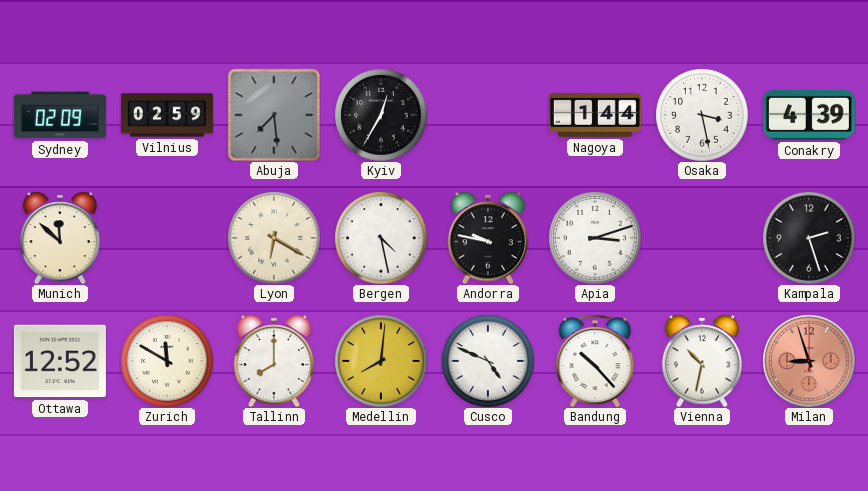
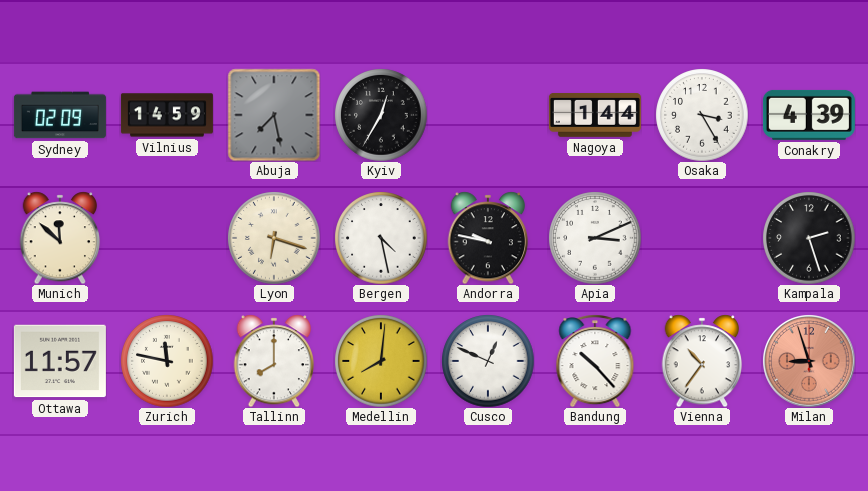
Vilnius: 02:59 -> 14:59
Abuja: 7:29 -> 7:28
Osaka: 3:28 -> 3:25
Lyon: 6:20 -> 6:18
Apia: 3:12 -> 3:11
Ottawa: 12:52 -> 11:57
Zurich: 11:50 -> 11:47
Cusco: 4:49 -> 12:49
Vienna: 10:32 -> 10:36
